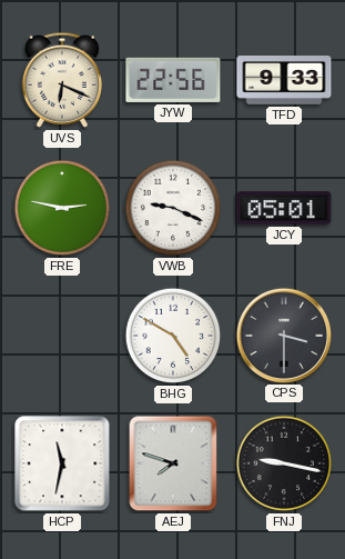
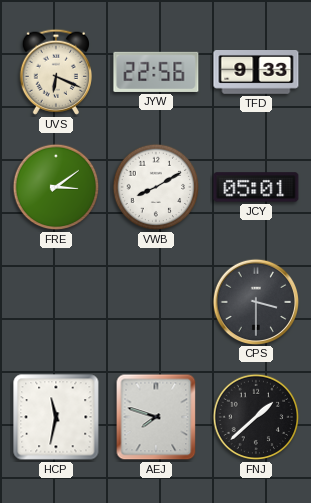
FRE: 2:47 -> 3:09
VWB: 9:19 -> 8:10
BHG: 4:50 -> none
FNJ: 9:17 -> 1:38
